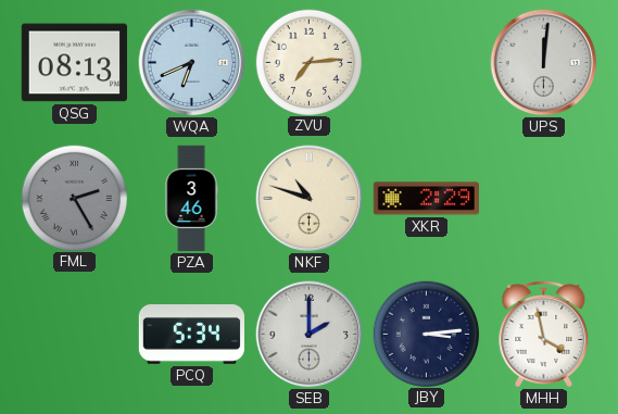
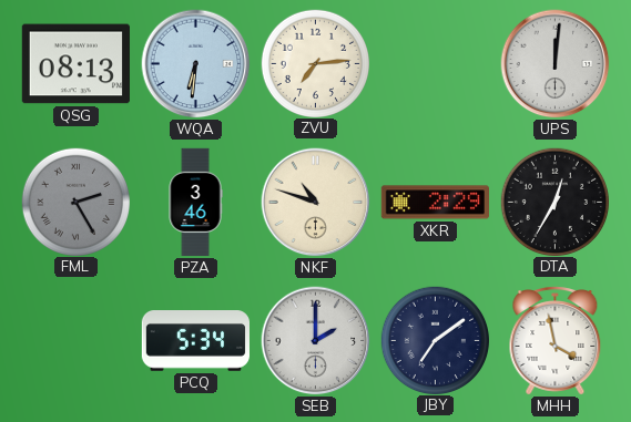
WQA: 6:41 -> 6:31
DTA: none -> 12:35
JBY: 3:14 -> 7:09
